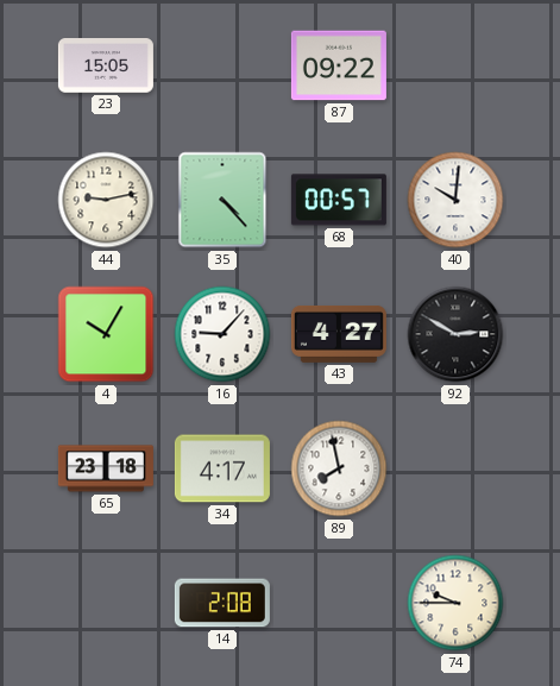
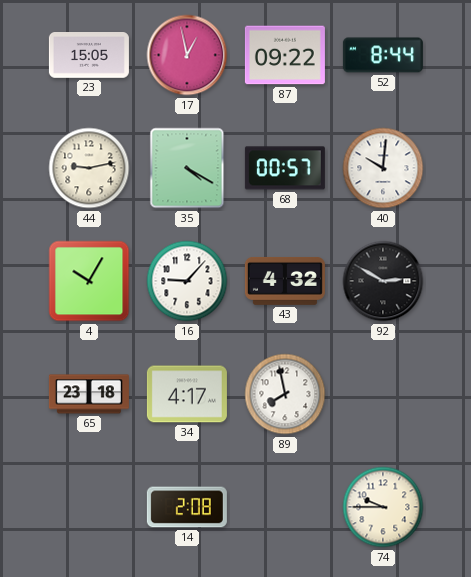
17: none -> 12:58
52: none -> 8:44
35: 4:23 -> 4:20
43: 4:27 -> 4:32
